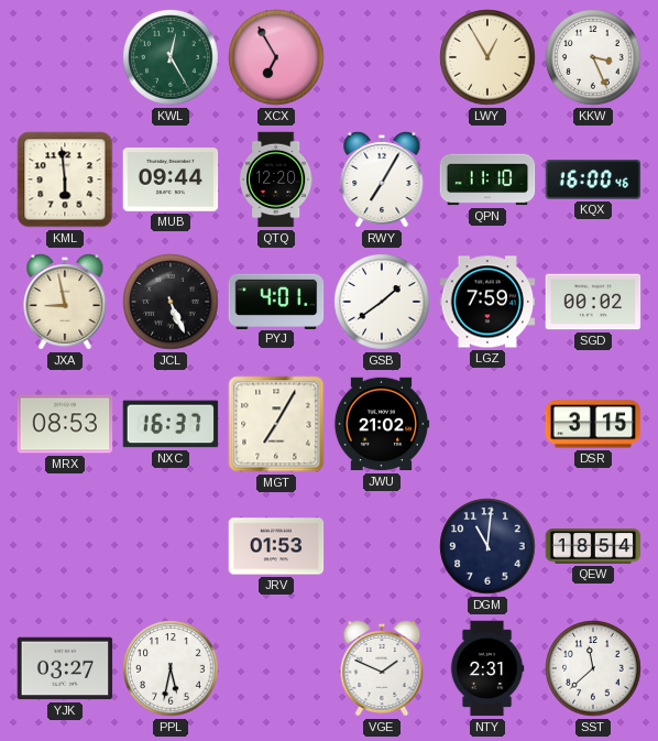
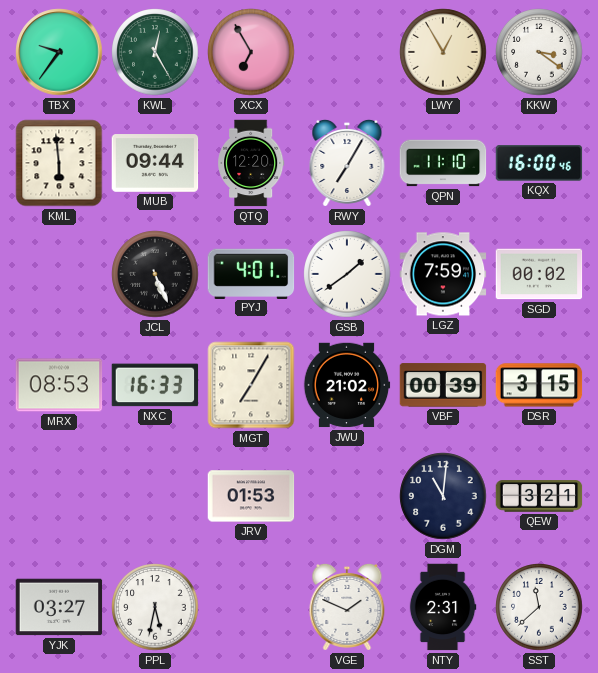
TBX: none -> 9:36
KKW: 3:26 -> 3:21
JXA: 8:58 -> none
NXC: 16:37 -> 16:33
VBF: none -> 00:39
QEW: 18:54 -> 3:21
